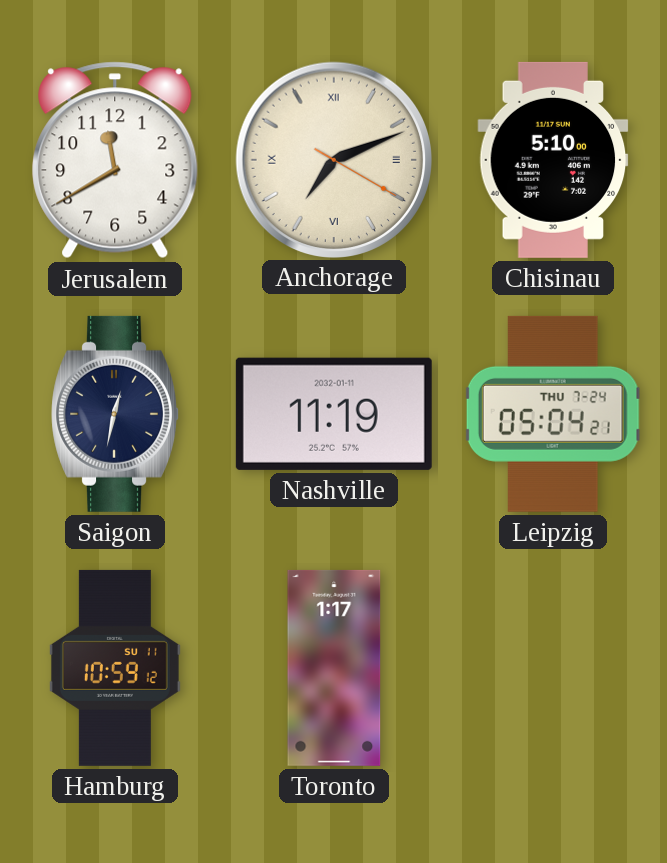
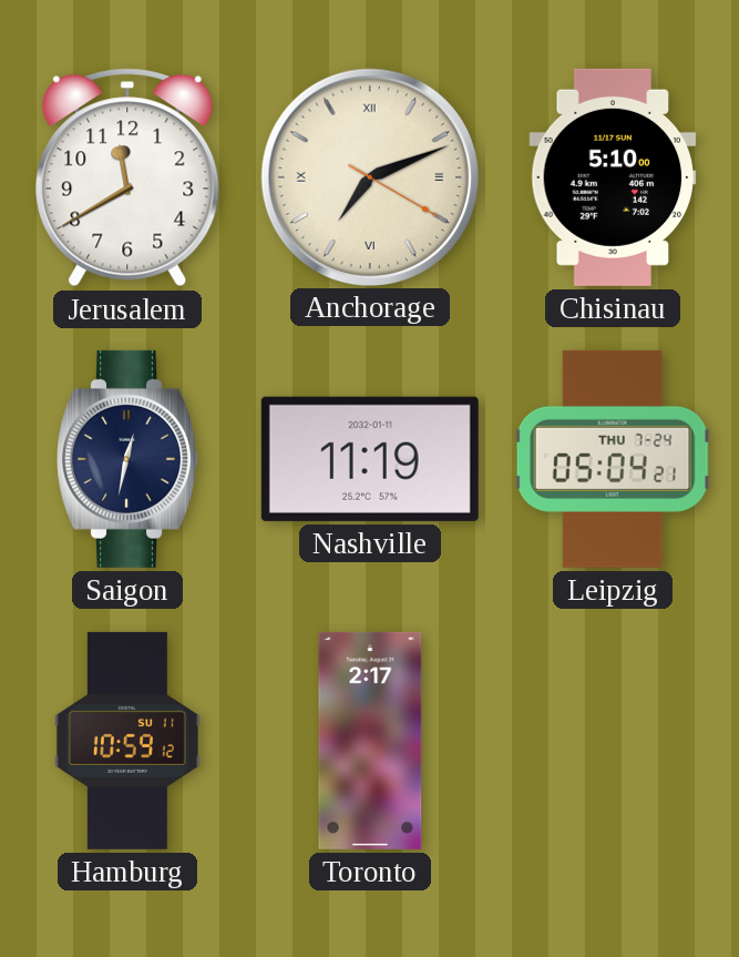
Toronto: 1:17 -> 2:17
